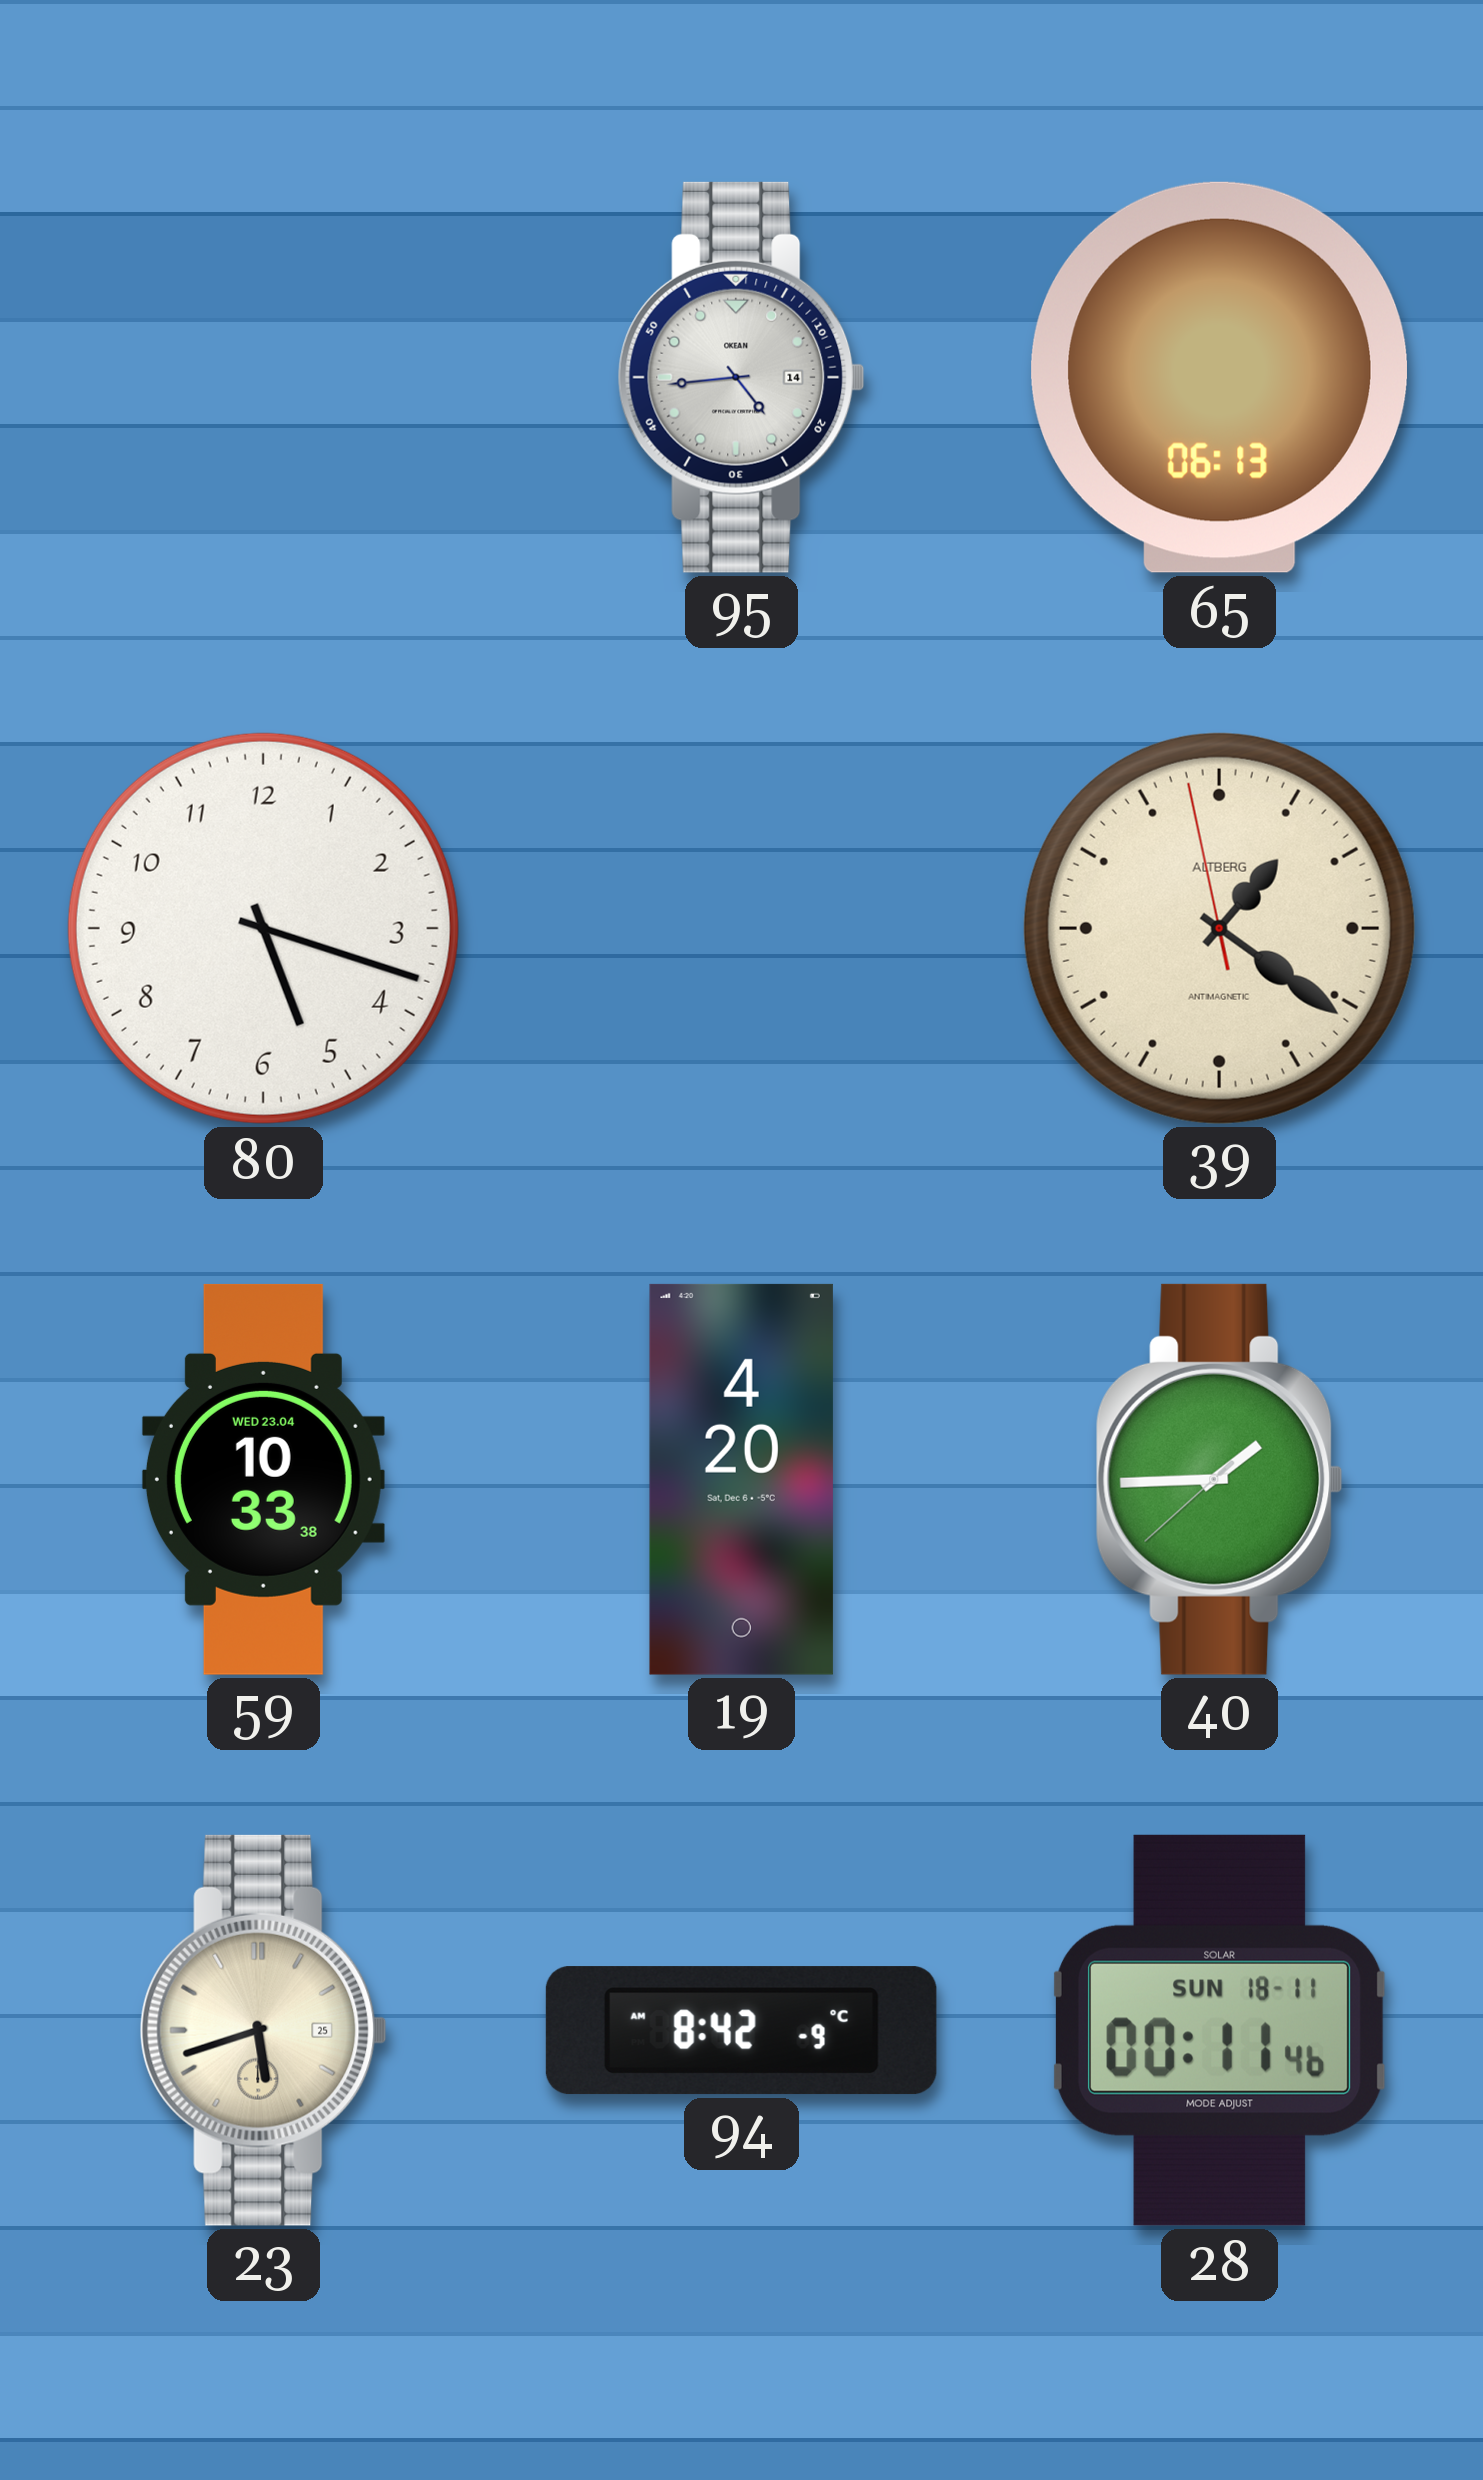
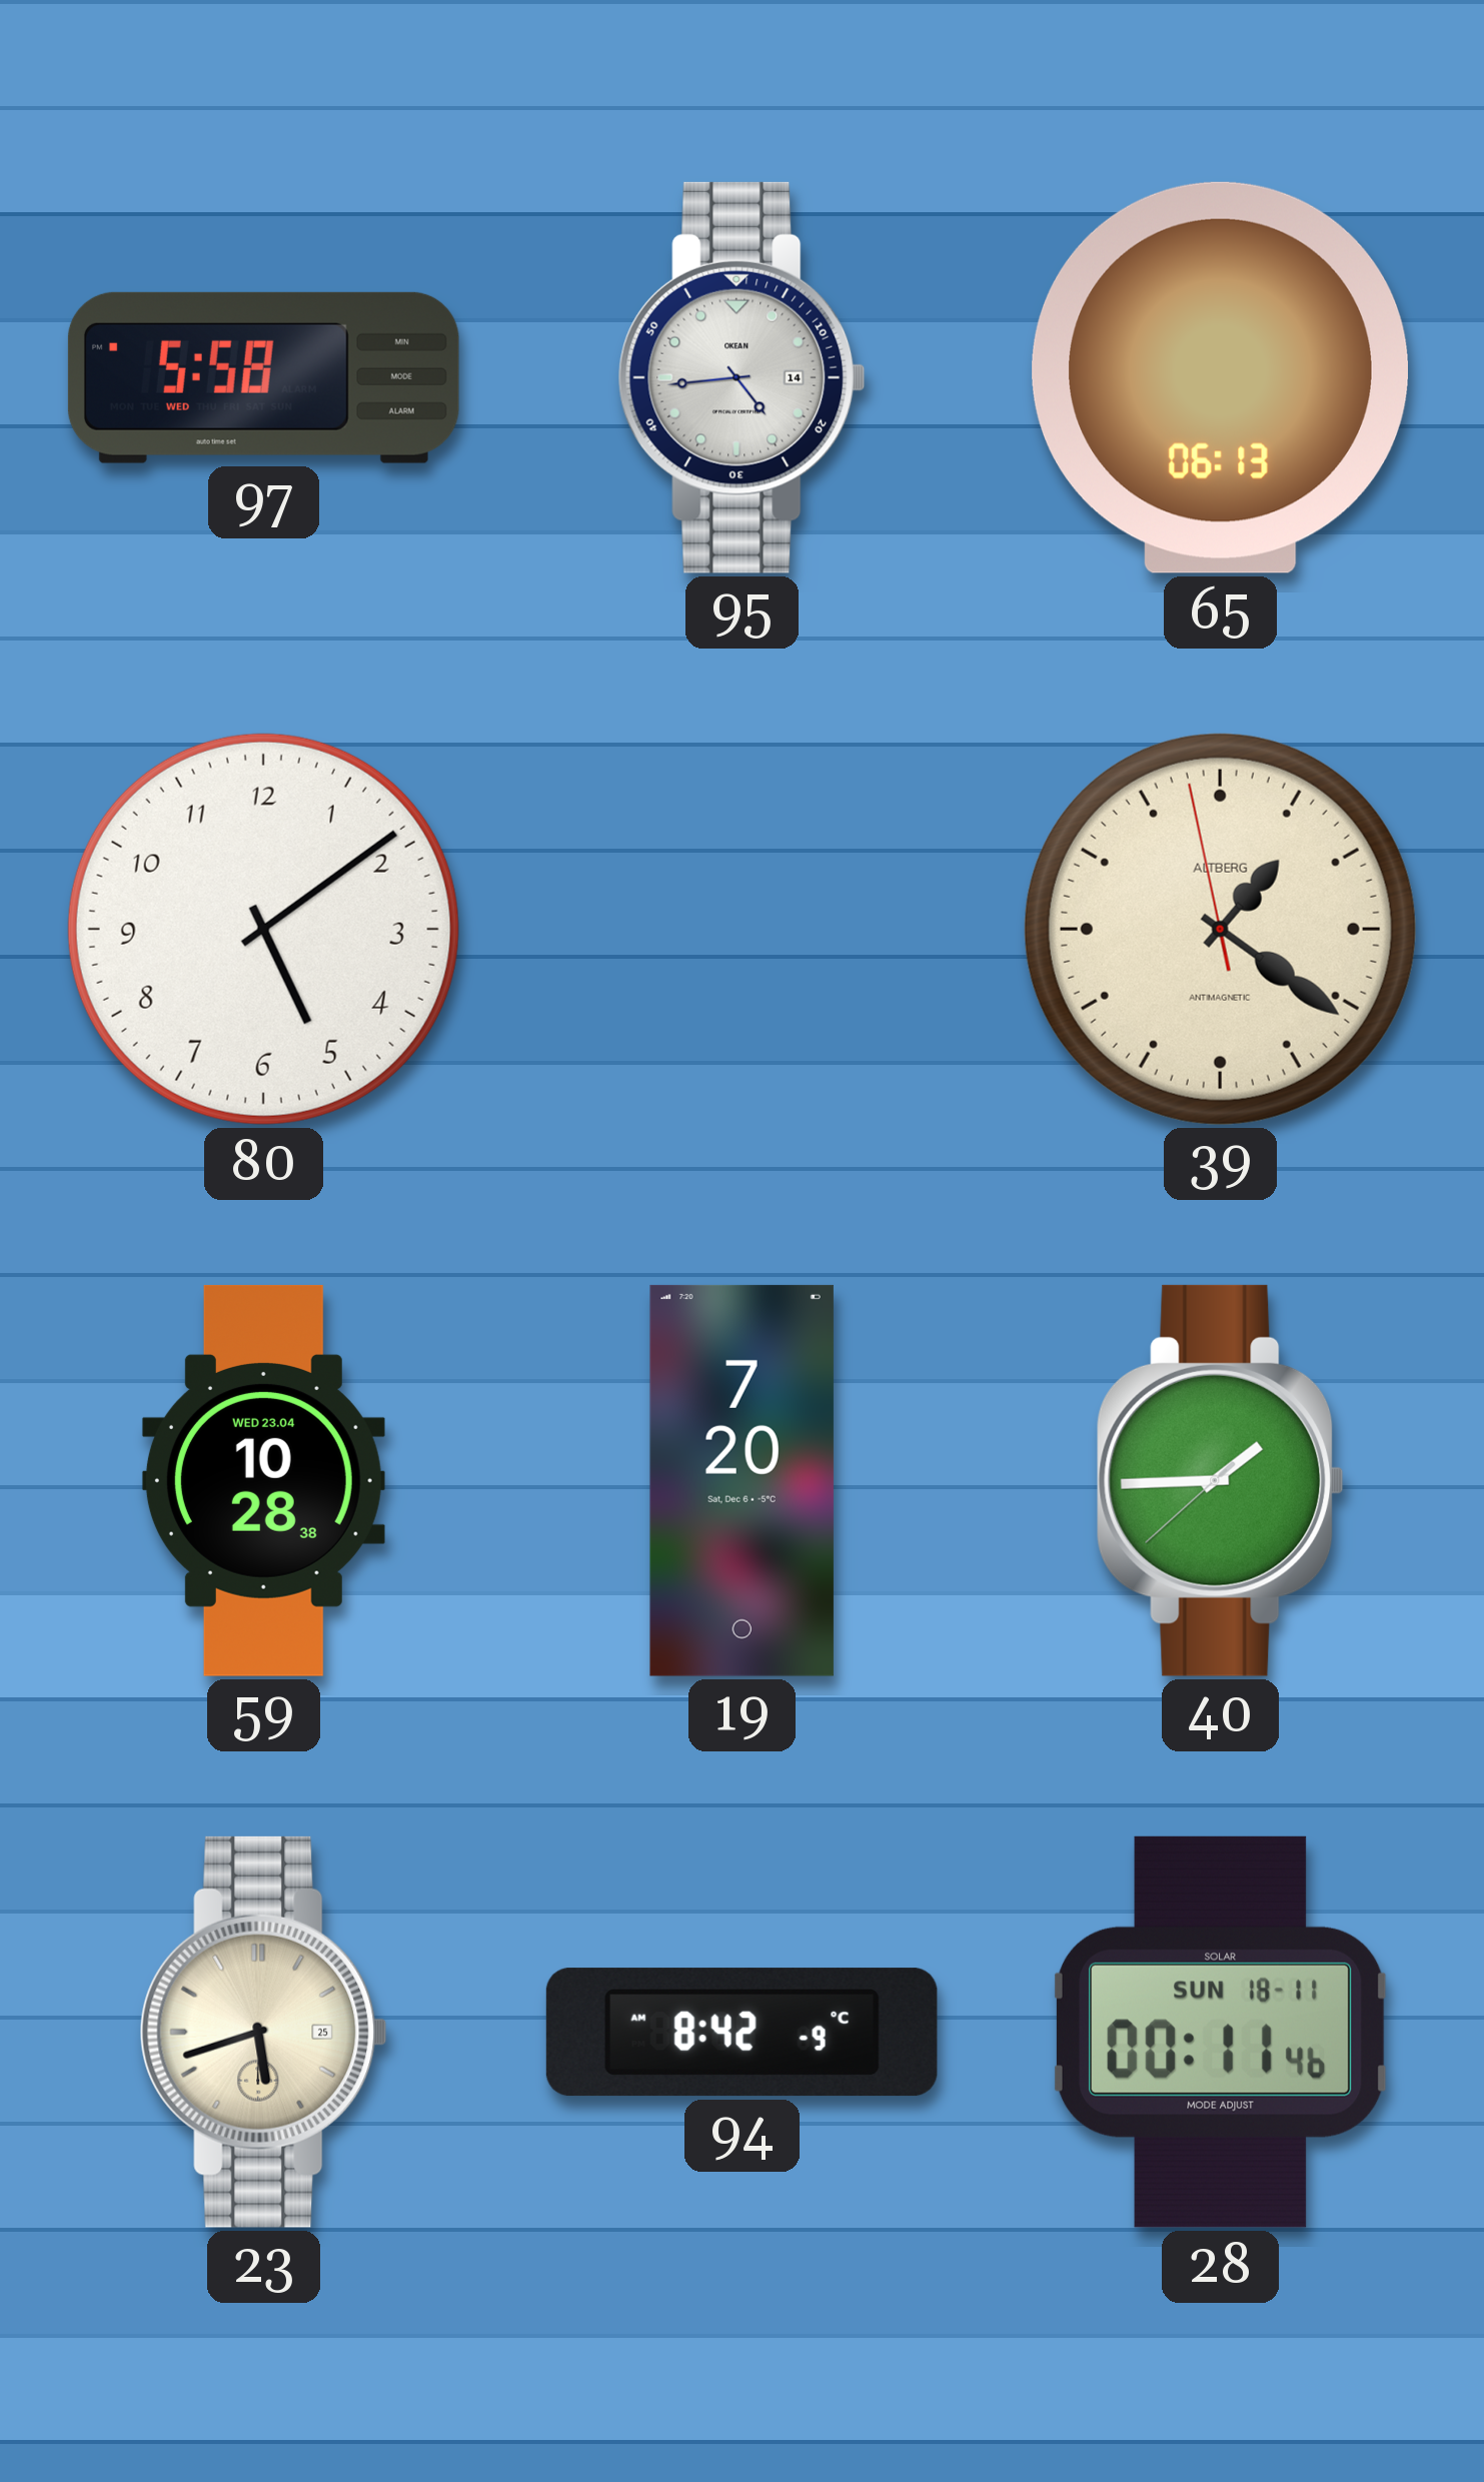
97: none -> 5:58
80: 5:18 -> 5:09
59: 10:33 -> 10:28
19: 4:20 -> 7:20
